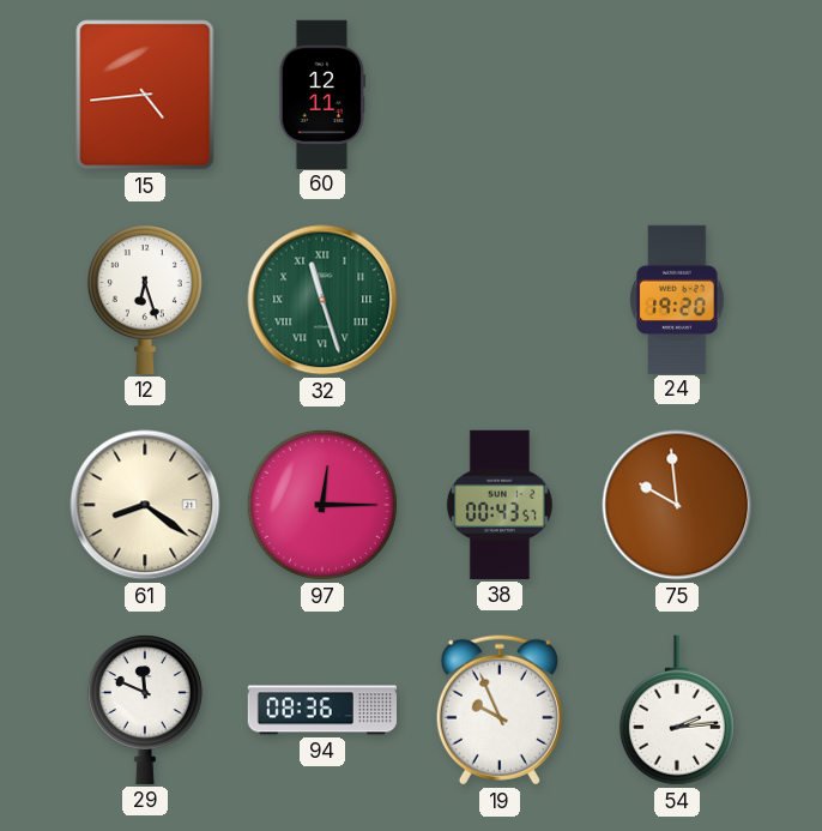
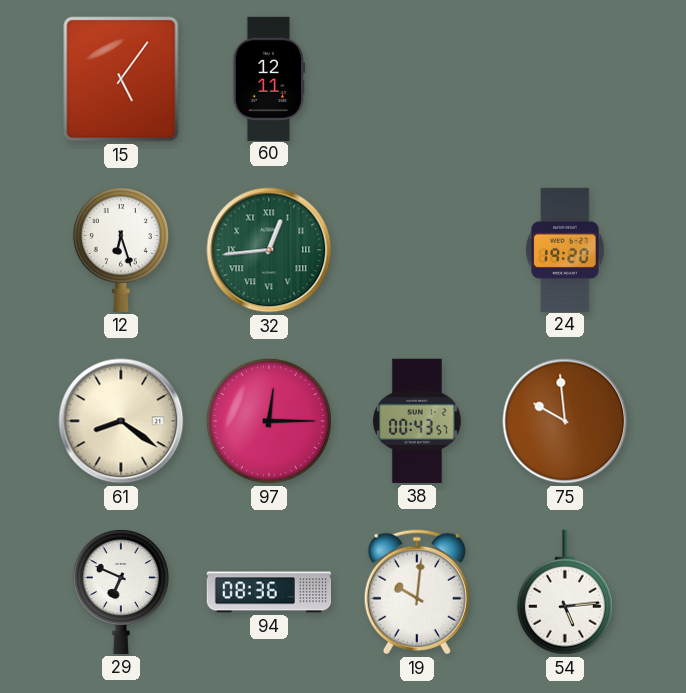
15: 4:44 -> 5:06
32: 11:27 -> 12:44
29: 11:49 -> 6:49
19: 9:56 -> 10:01
54: 2:14 -> 5:14
